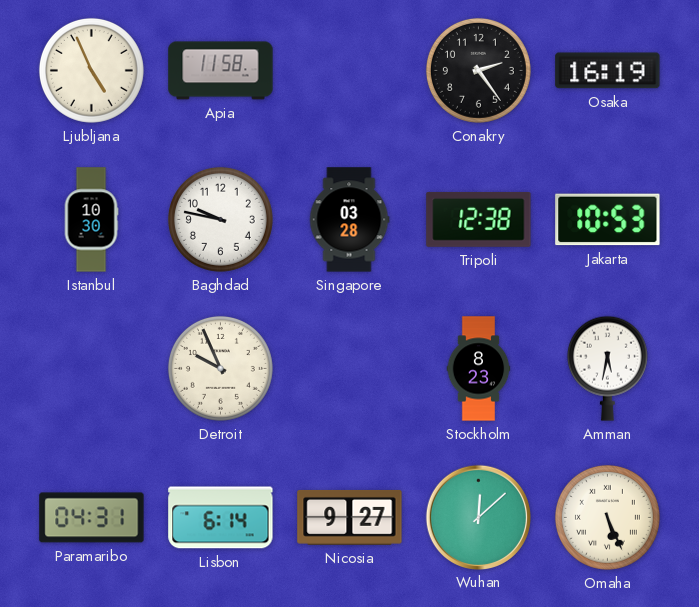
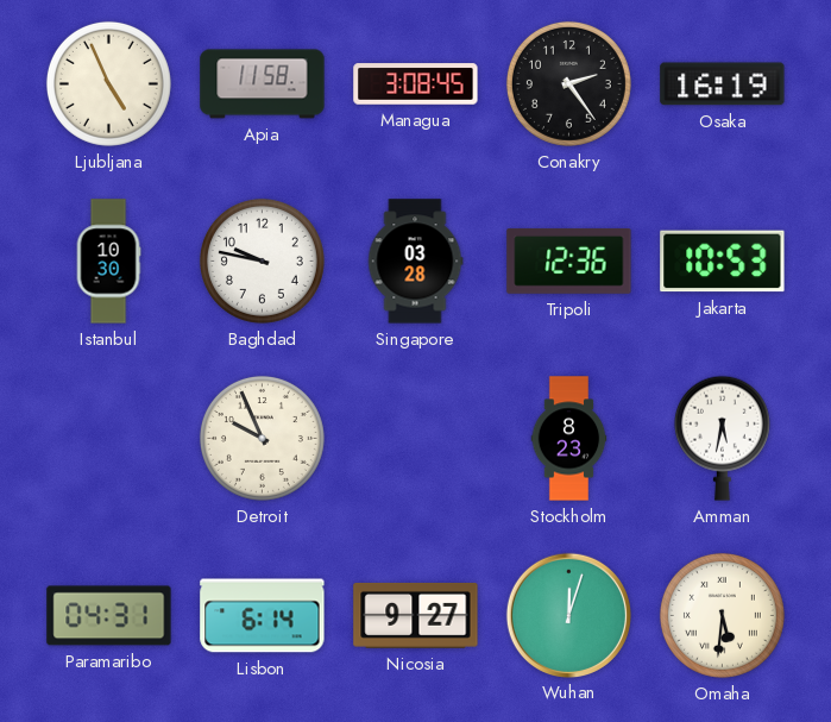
Managua: none -> 3:08
Tripoli: 12:38 -> 12:36
Wuhan: 12:08 -> 12:03
Omaha: 5:26 -> 5:31
